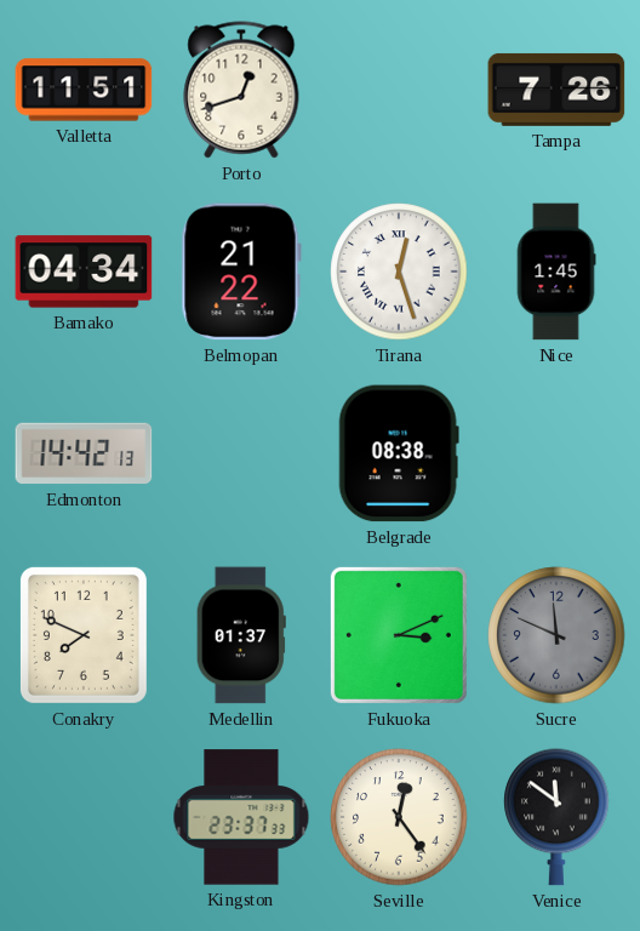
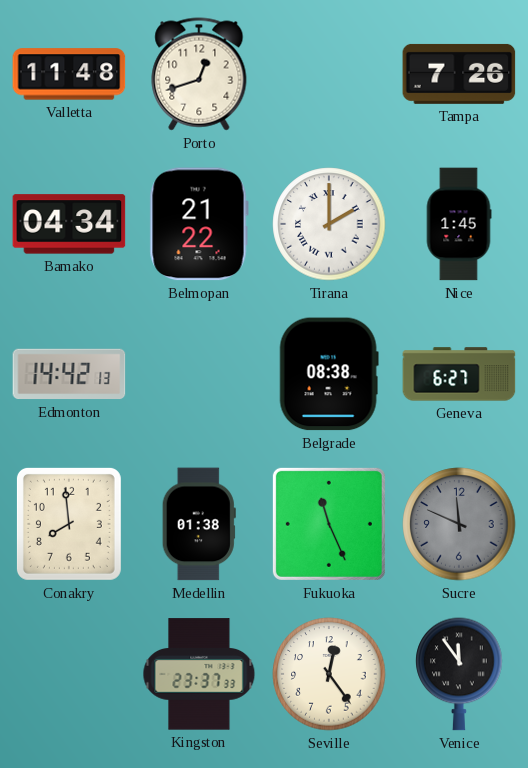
Valletta: 11:51 -> 11:48
Tirana: 12:27 -> 2:00
Geneva: none -> 6:27
Conakry: 7:49 -> 7:59
Medellin: 01:37 -> 01:38
Fukuoka: 3:11 -> 11:26
Venice: 11:51 -> 11:54
